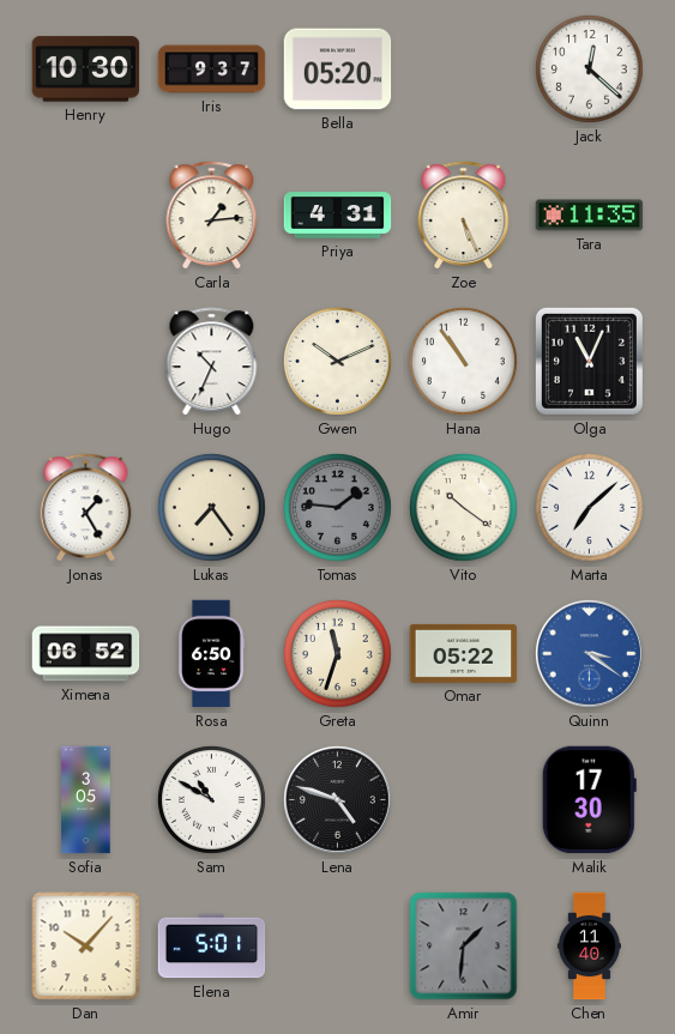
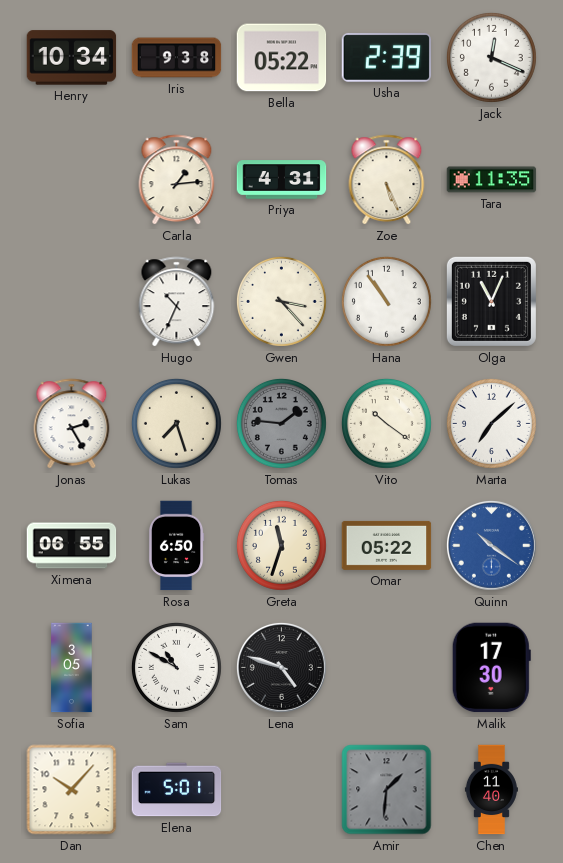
Henry: 10:30 -> 10:34
Iris: 9:37 -> 9:38
Bella: 05:20 -> 05:22
Usha: none -> 2:39
Jack: 12:22 -> 12:19
Gwen: 10:11 -> 3:23
Jonas: 1:25 -> 2:25
Lukas: 7:24 -> 7:27
Ximena: 06:52 -> 06:55
Quinn: 3:21 -> 10:21
